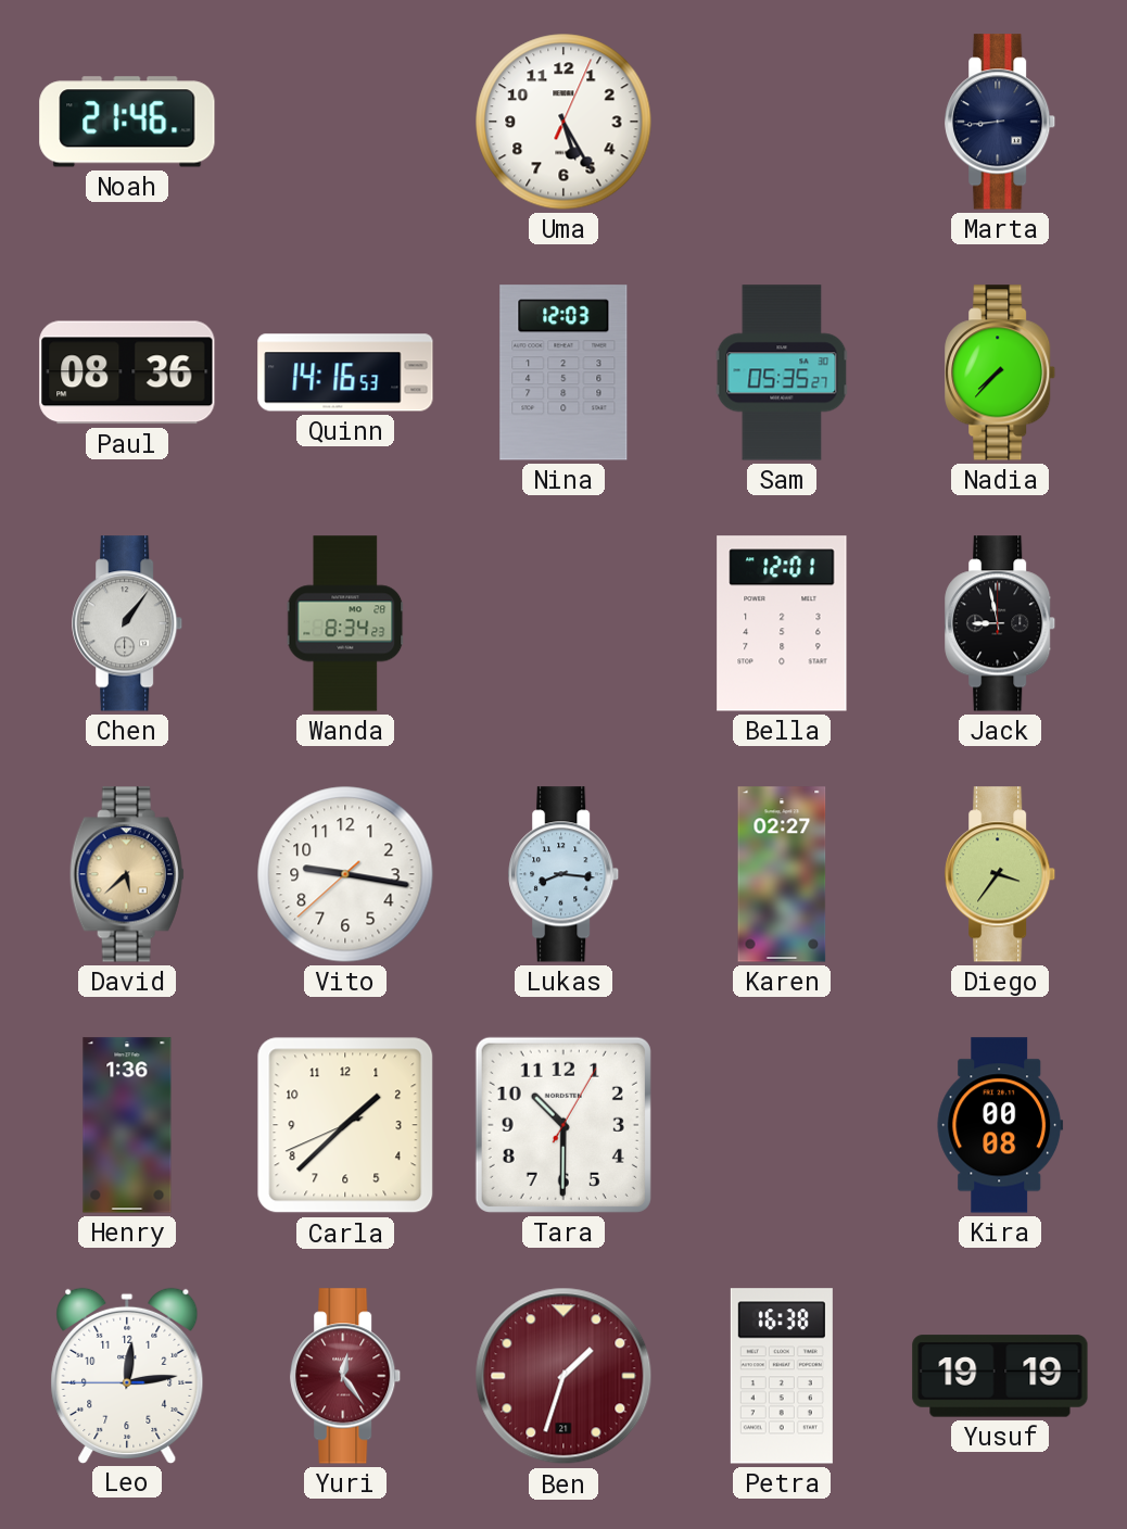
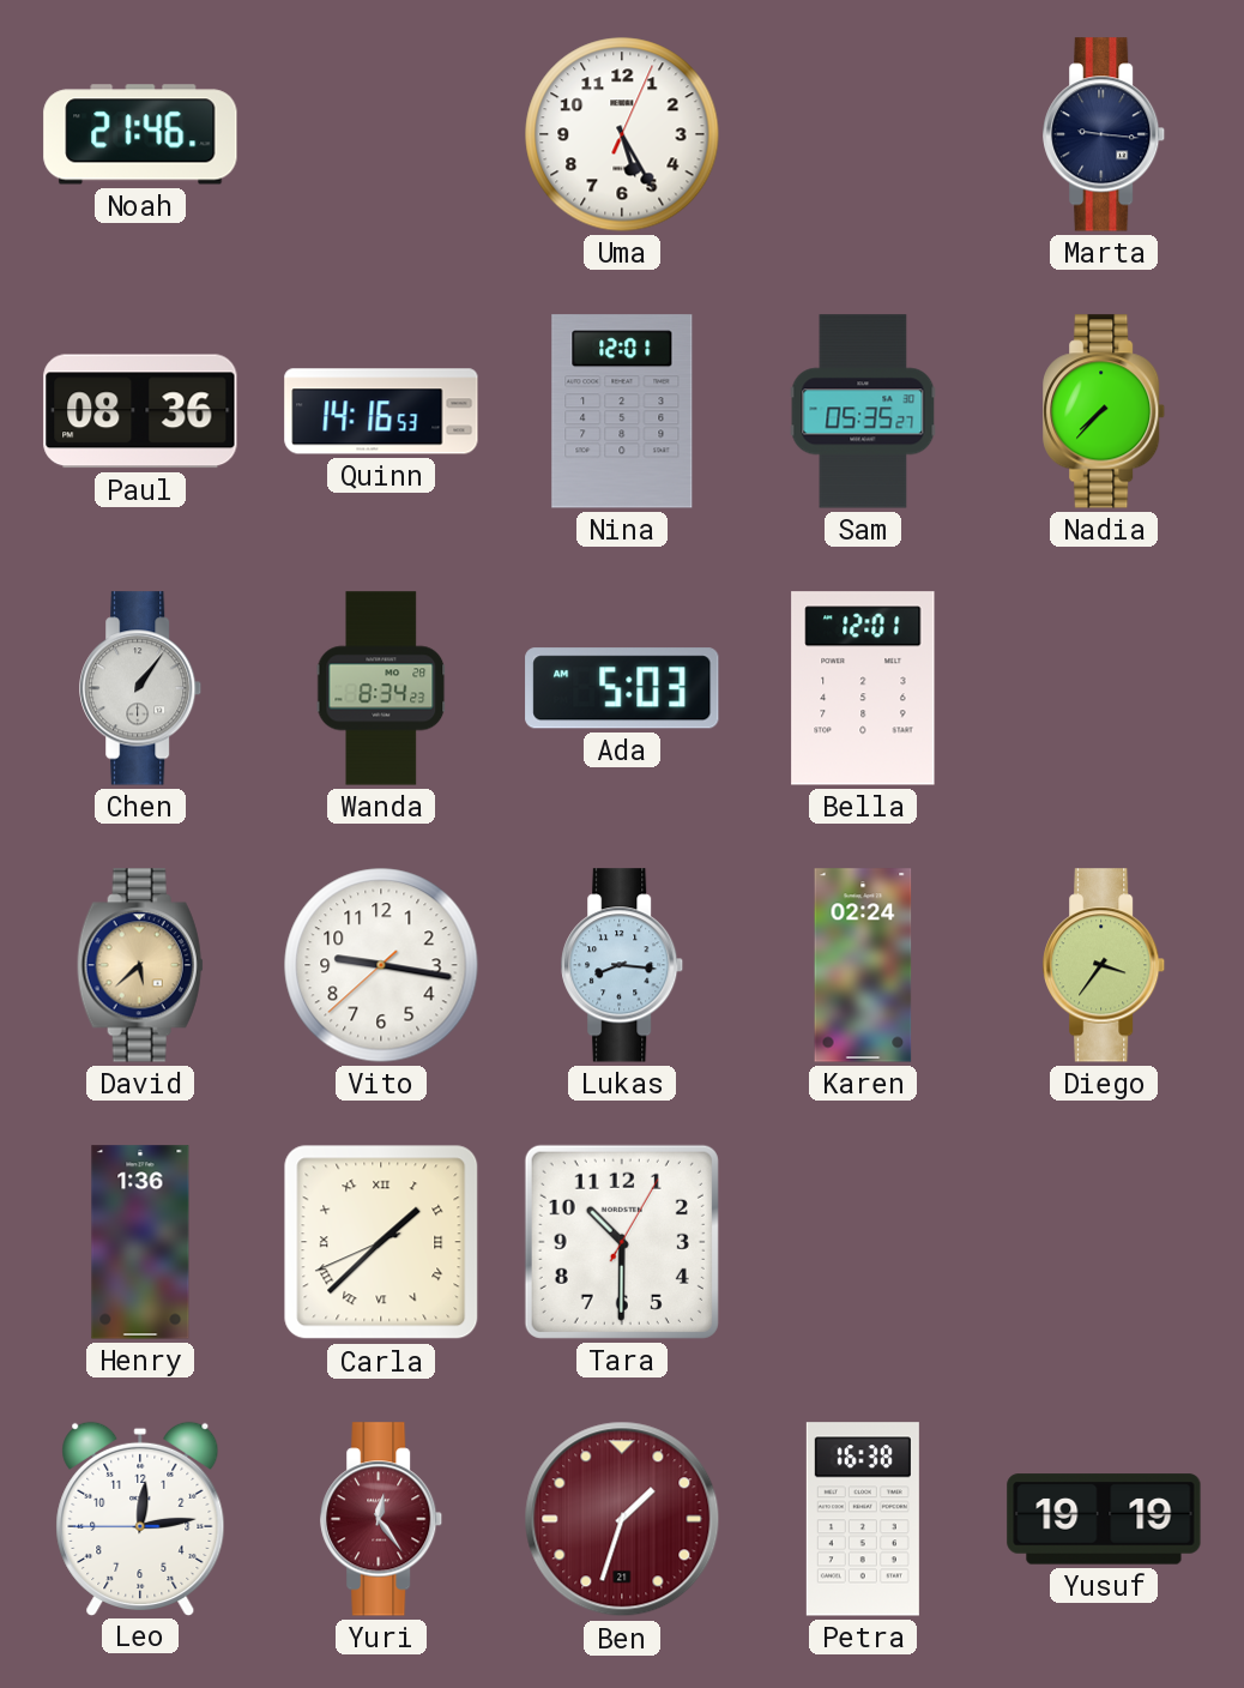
Marta: 8:44 -> 9:16
Nina: 12:03 -> 12:01
Ada: none -> 5:03
Jack: 8:58 -> none
Karen: 02:27 -> 02:24
Carla numerals: Arabic -> Roman
Kira: 00:08 -> none
